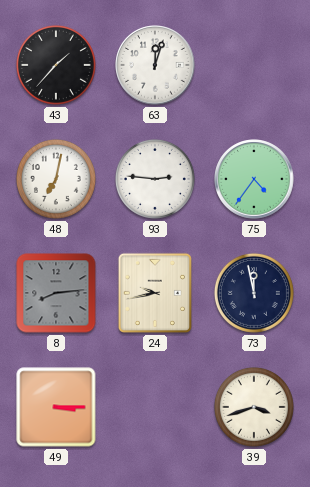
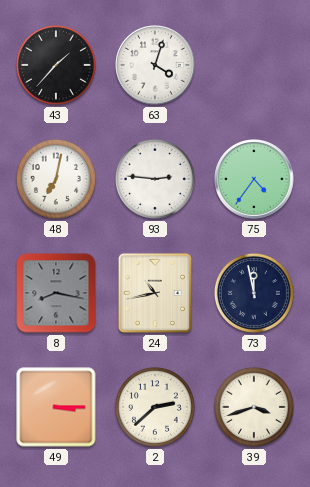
63: 12:03 -> 4:03
8: 8:14 -> 8:17
24: 9:43 -> 10:43
2: none -> 2:38
